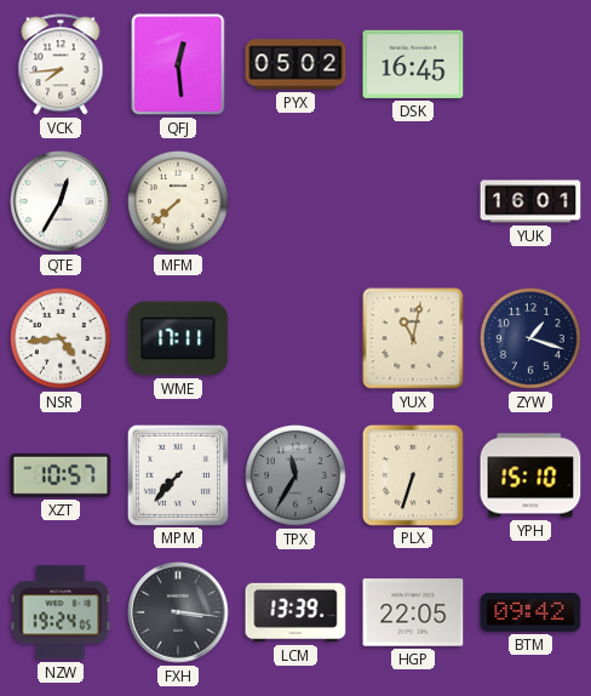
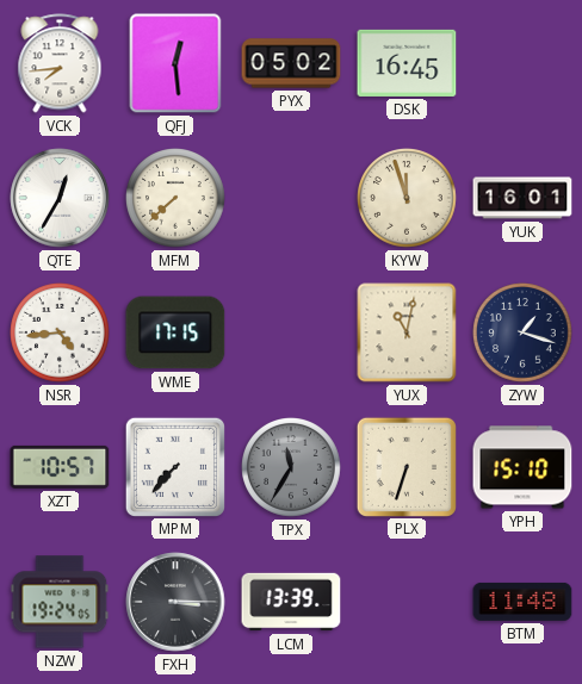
KYW: none -> 11:57
WME: 17:11 -> 17:15
FXH: 3:16 -> 3:15
HGP: 22:05 -> none
BTM: 09:42 -> 11:48
